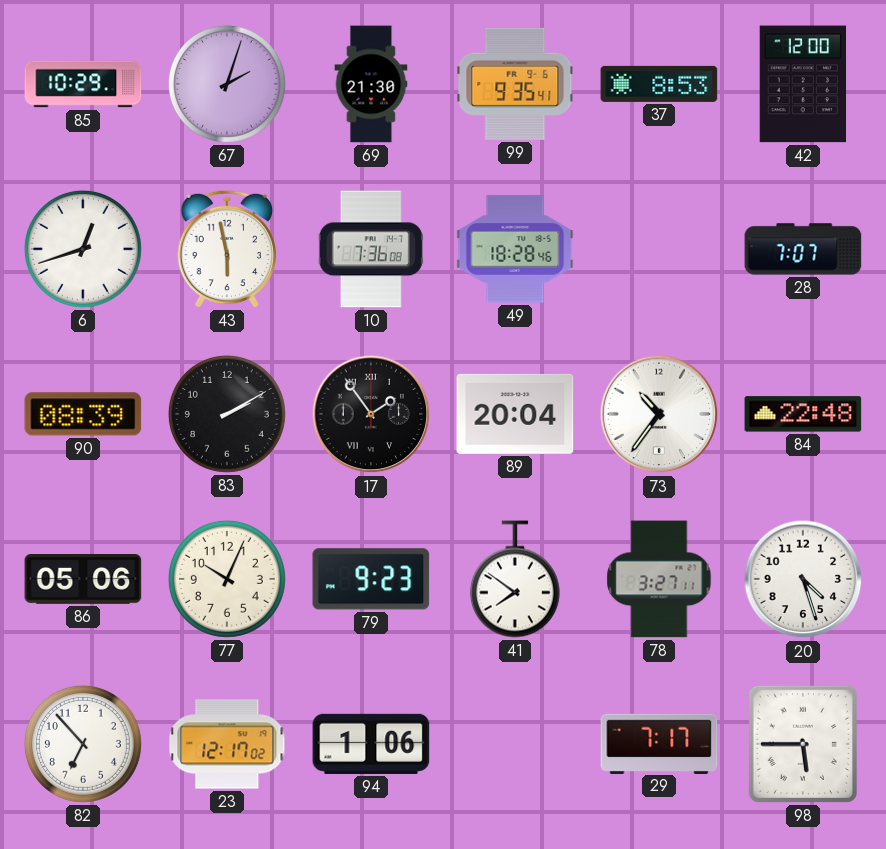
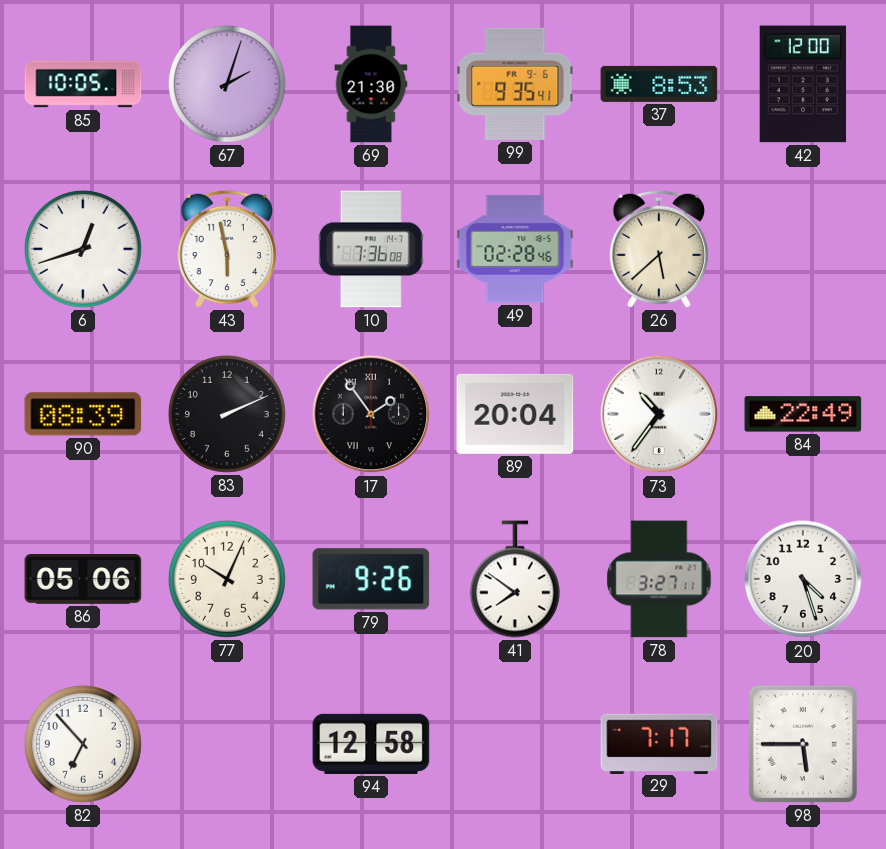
85: 10:29 -> 10:05
49: 18:28 -> 02:28
26: none -> 5:38
28: 7:07 -> none
83: 2:10 -> 2:11
84: 22:48 -> 22:49
79: 9:23 -> 9:26
23: 12:17 -> none
94: 1:06 -> 12:58
